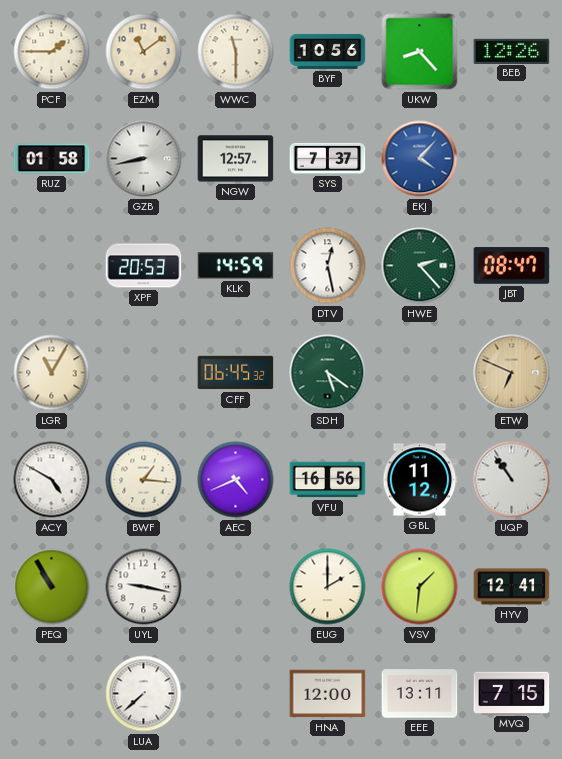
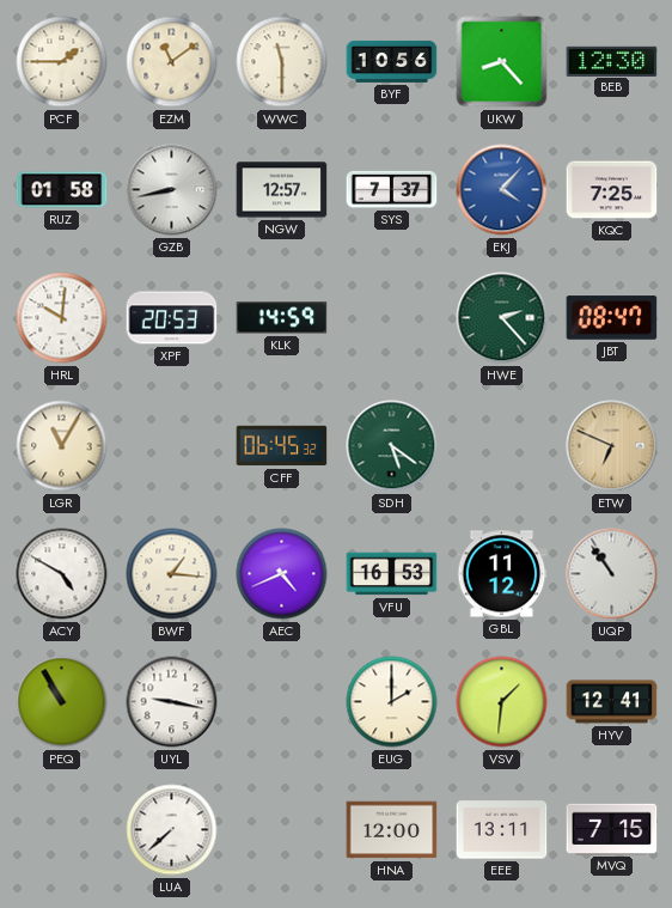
BEB: 12:26 -> 12:30
KQC: none -> 7:25
HRL: none -> 10:01
DTV: 12:28 -> none
VFU: 16:56 -> 16:53
